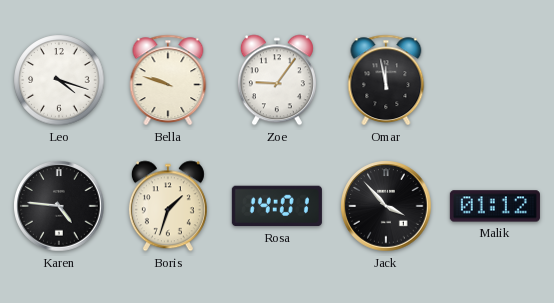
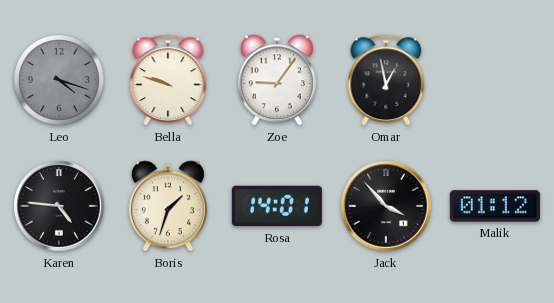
Leo dial: white -> grey
Omar: 11:58 -> 12:58
